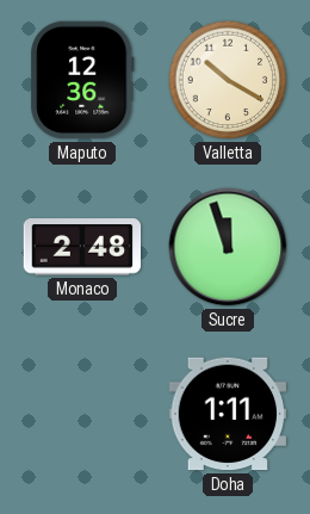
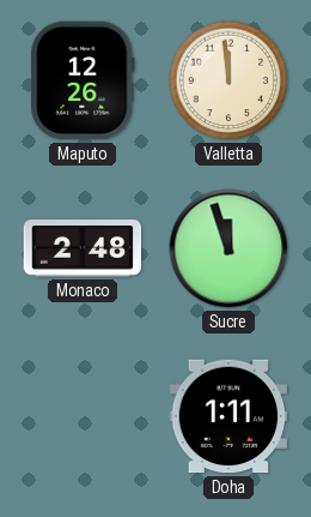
Maputo: 12:36 -> 12:26
Valletta: 10:20 -> 11:59
